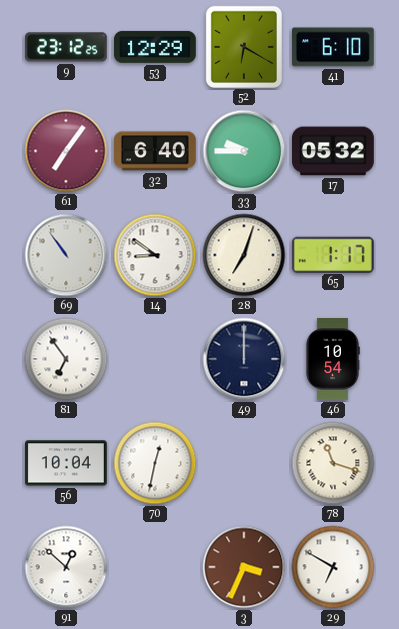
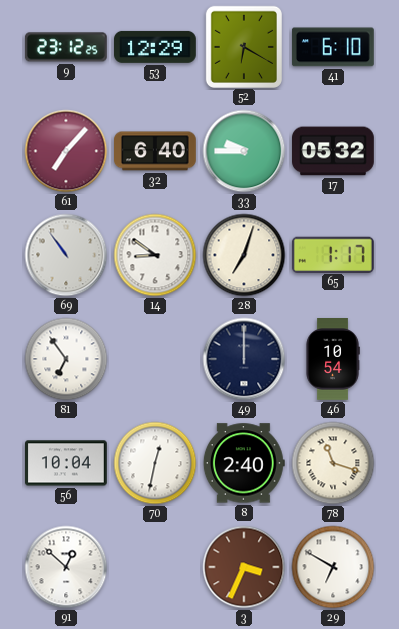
61: 7:06 -> 7:07
8: none -> 2:40
